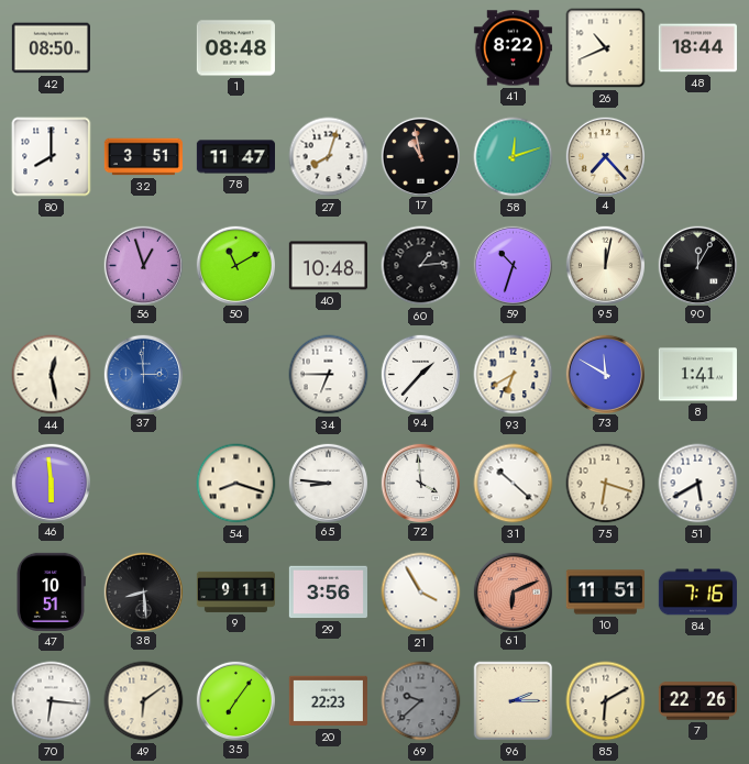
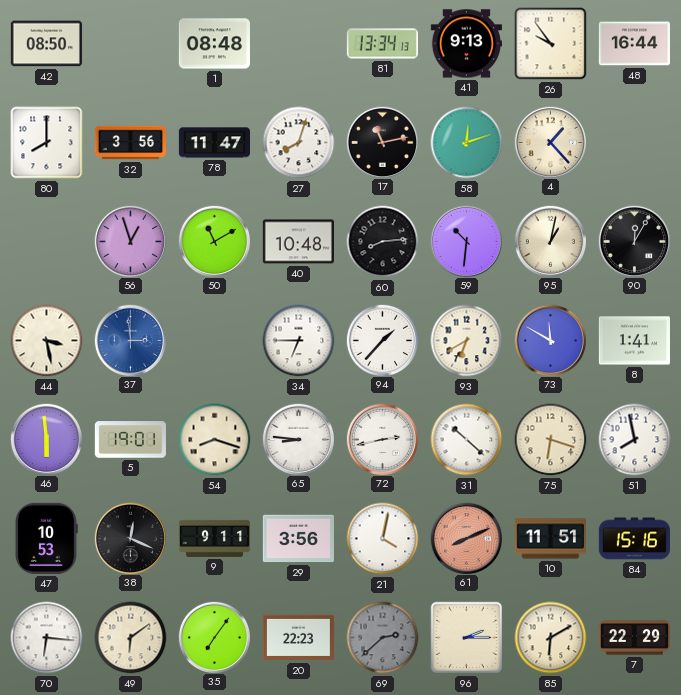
81: none -> 13:34
41: 8:22 -> 9:13
26: 10:41 -> 9:54
48: 18:44 -> 16:44
32: 3:51 -> 3:56
17: 10:58 -> 11:13
4: 7:23 -> 1:23
60: 1:14 -> 8:14
59: 10:33 -> 10:31
95: 12:02 -> 1:02
44: 12:28 -> 3:28
5: none -> 19:01
72: 3:59 -> 2:43
51: 5:40 -> 7:58
47: 10:51 -> 10:53
38: 8:29 -> 12:19
21: 3:55 -> 4:02
61: 6:11 -> 8:11
84: 7:16 -> 15:16
69: 9:38 -> 2:38
7: 22:26 -> 22:29
